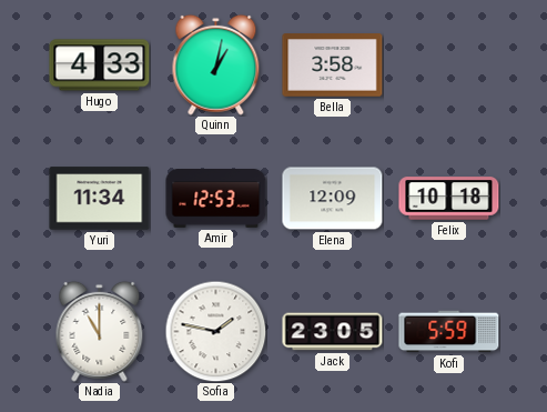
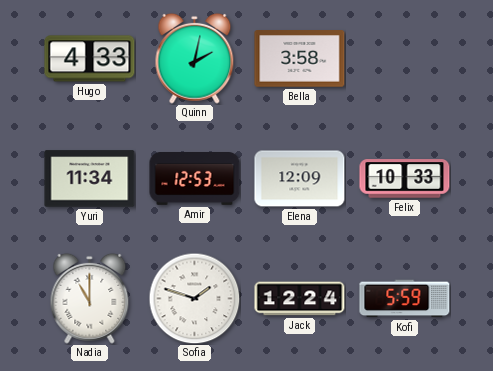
Quinn: 1:02 -> 2:02
Felix: 10:18 -> 10:33
Sofia: 1:47 -> 1:48
Jack: 23:05 -> 12:24
